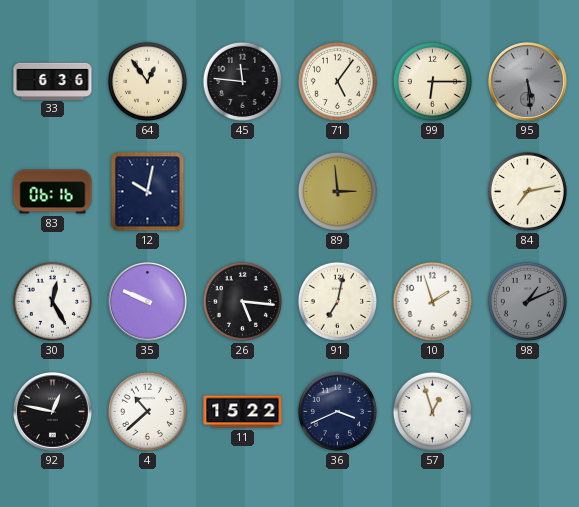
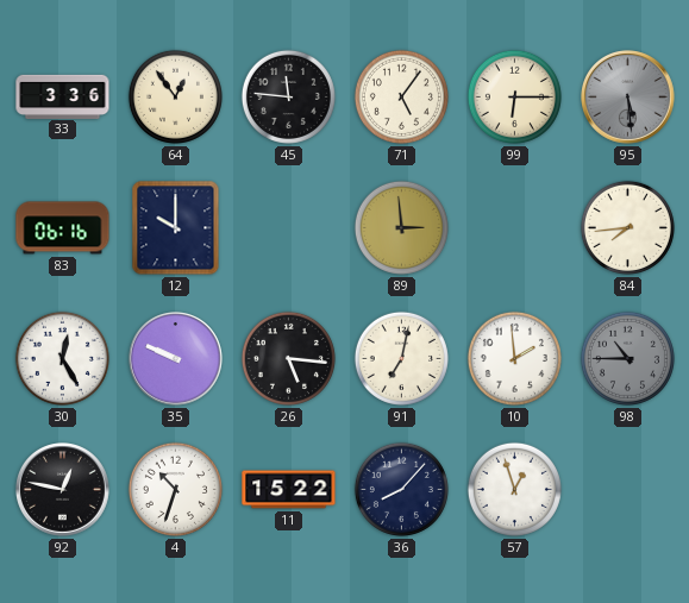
33: 6:36 -> 3:36
12: 10:02 -> 10:00
84: 7:13 -> 7:44
10: 1:57 -> 1:59
98: 1:11 -> 10:45
4: 10:38 -> 10:33
36: 3:41 -> 8:07
